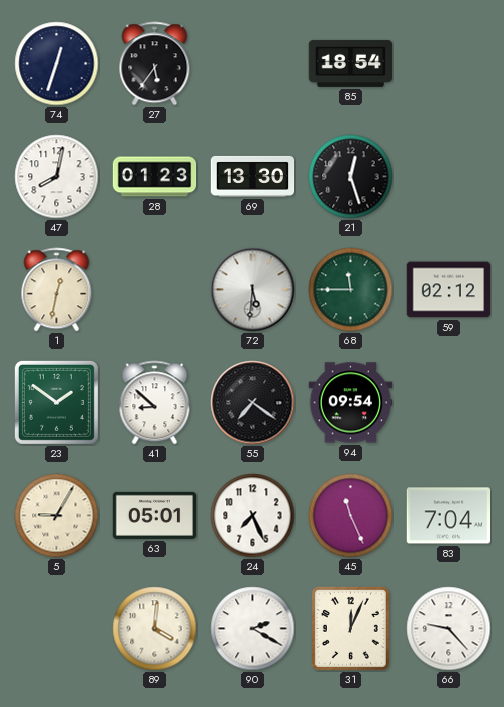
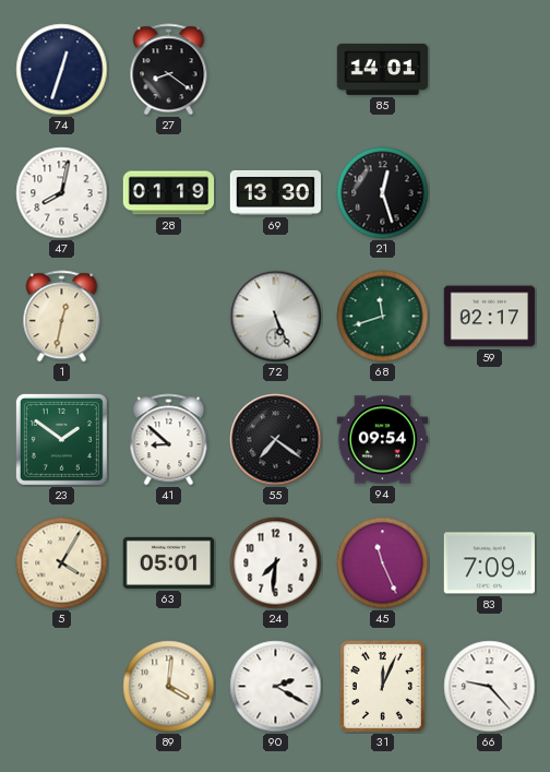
27: 5:36 -> 8:21
85: 18:54 -> 14:01
28: 01:23 -> 01:19
72: 5:31 -> 5:26
68: 11:45 -> 11:42
59: 02:12 -> 02:17
5: 9:05 -> 4:05
24: 7:26 -> 7:31
83: 7:04 -> 7:09
